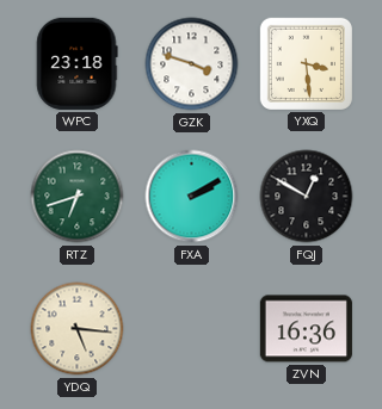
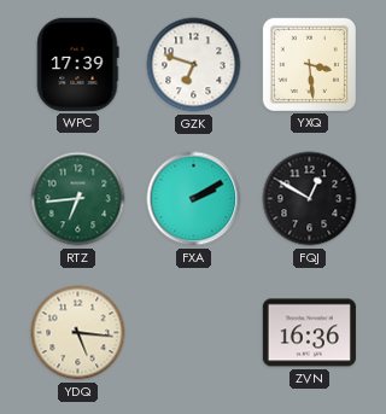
WPC: 23:18 -> 17:39
GZK: 3:48 -> 6:48
RTZ: 6:42 -> 6:44
